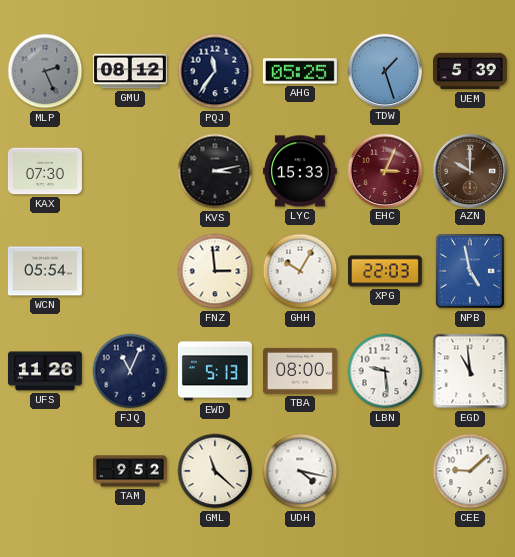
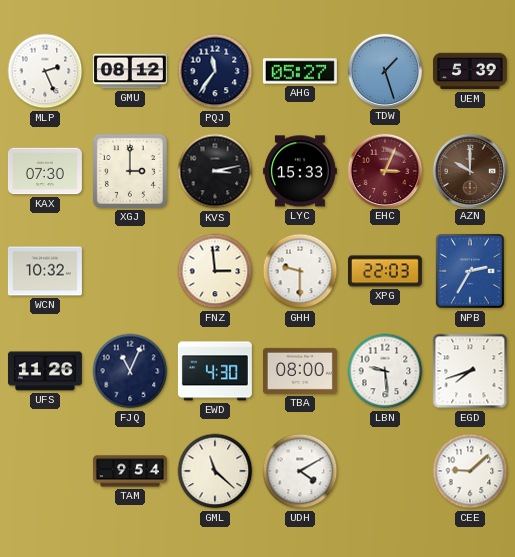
MLP dial: grey -> white
AHG: 05:25 -> 05:27
XGJ: none -> 3:00
WCN: 05:54 -> 10:32
GHH: 10:05 -> 9:30
NPB: 4:58 -> 2:35
EWD: 5:13 -> 4:30
EGD: 10:59 -> 7:42
TAM: 9:52 -> 9:54
UDH: 4:17 -> 4:10
